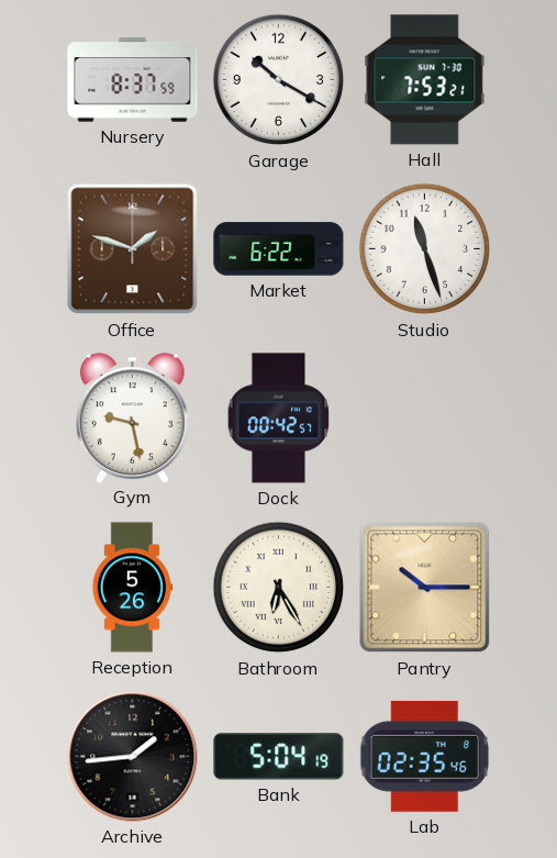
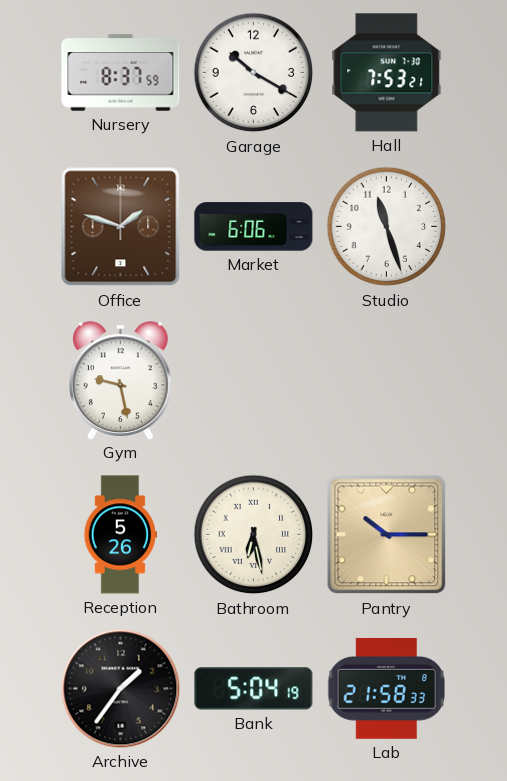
Market: 6:22 -> 6:06
Dock: 00:42 -> none
Bathroom: 6:25 -> 6:28
Archive: 1:44 -> 1:36
Lab: 02:35 -> 21:58
